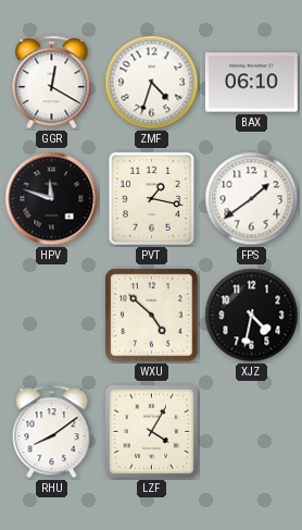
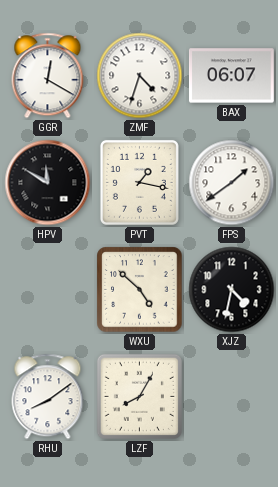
BAX: 06:10 -> 06:07
HPV: 11:48 -> 11:50
LZF: 4:05 -> 8:05
